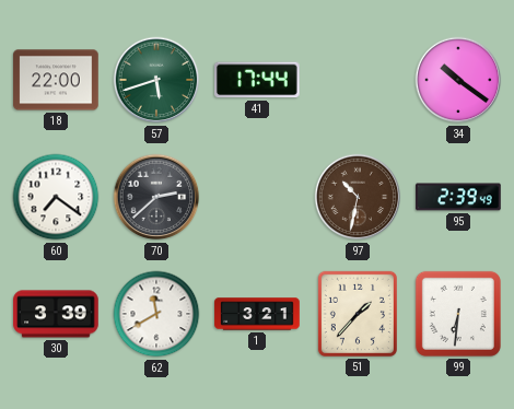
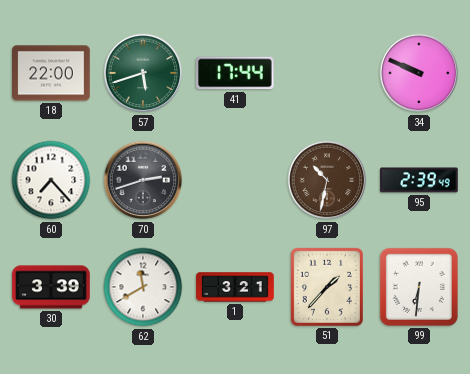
34: 10:21 -> 9:49
60: 7:21 -> 7:23
70: 2:38 -> 2:42
